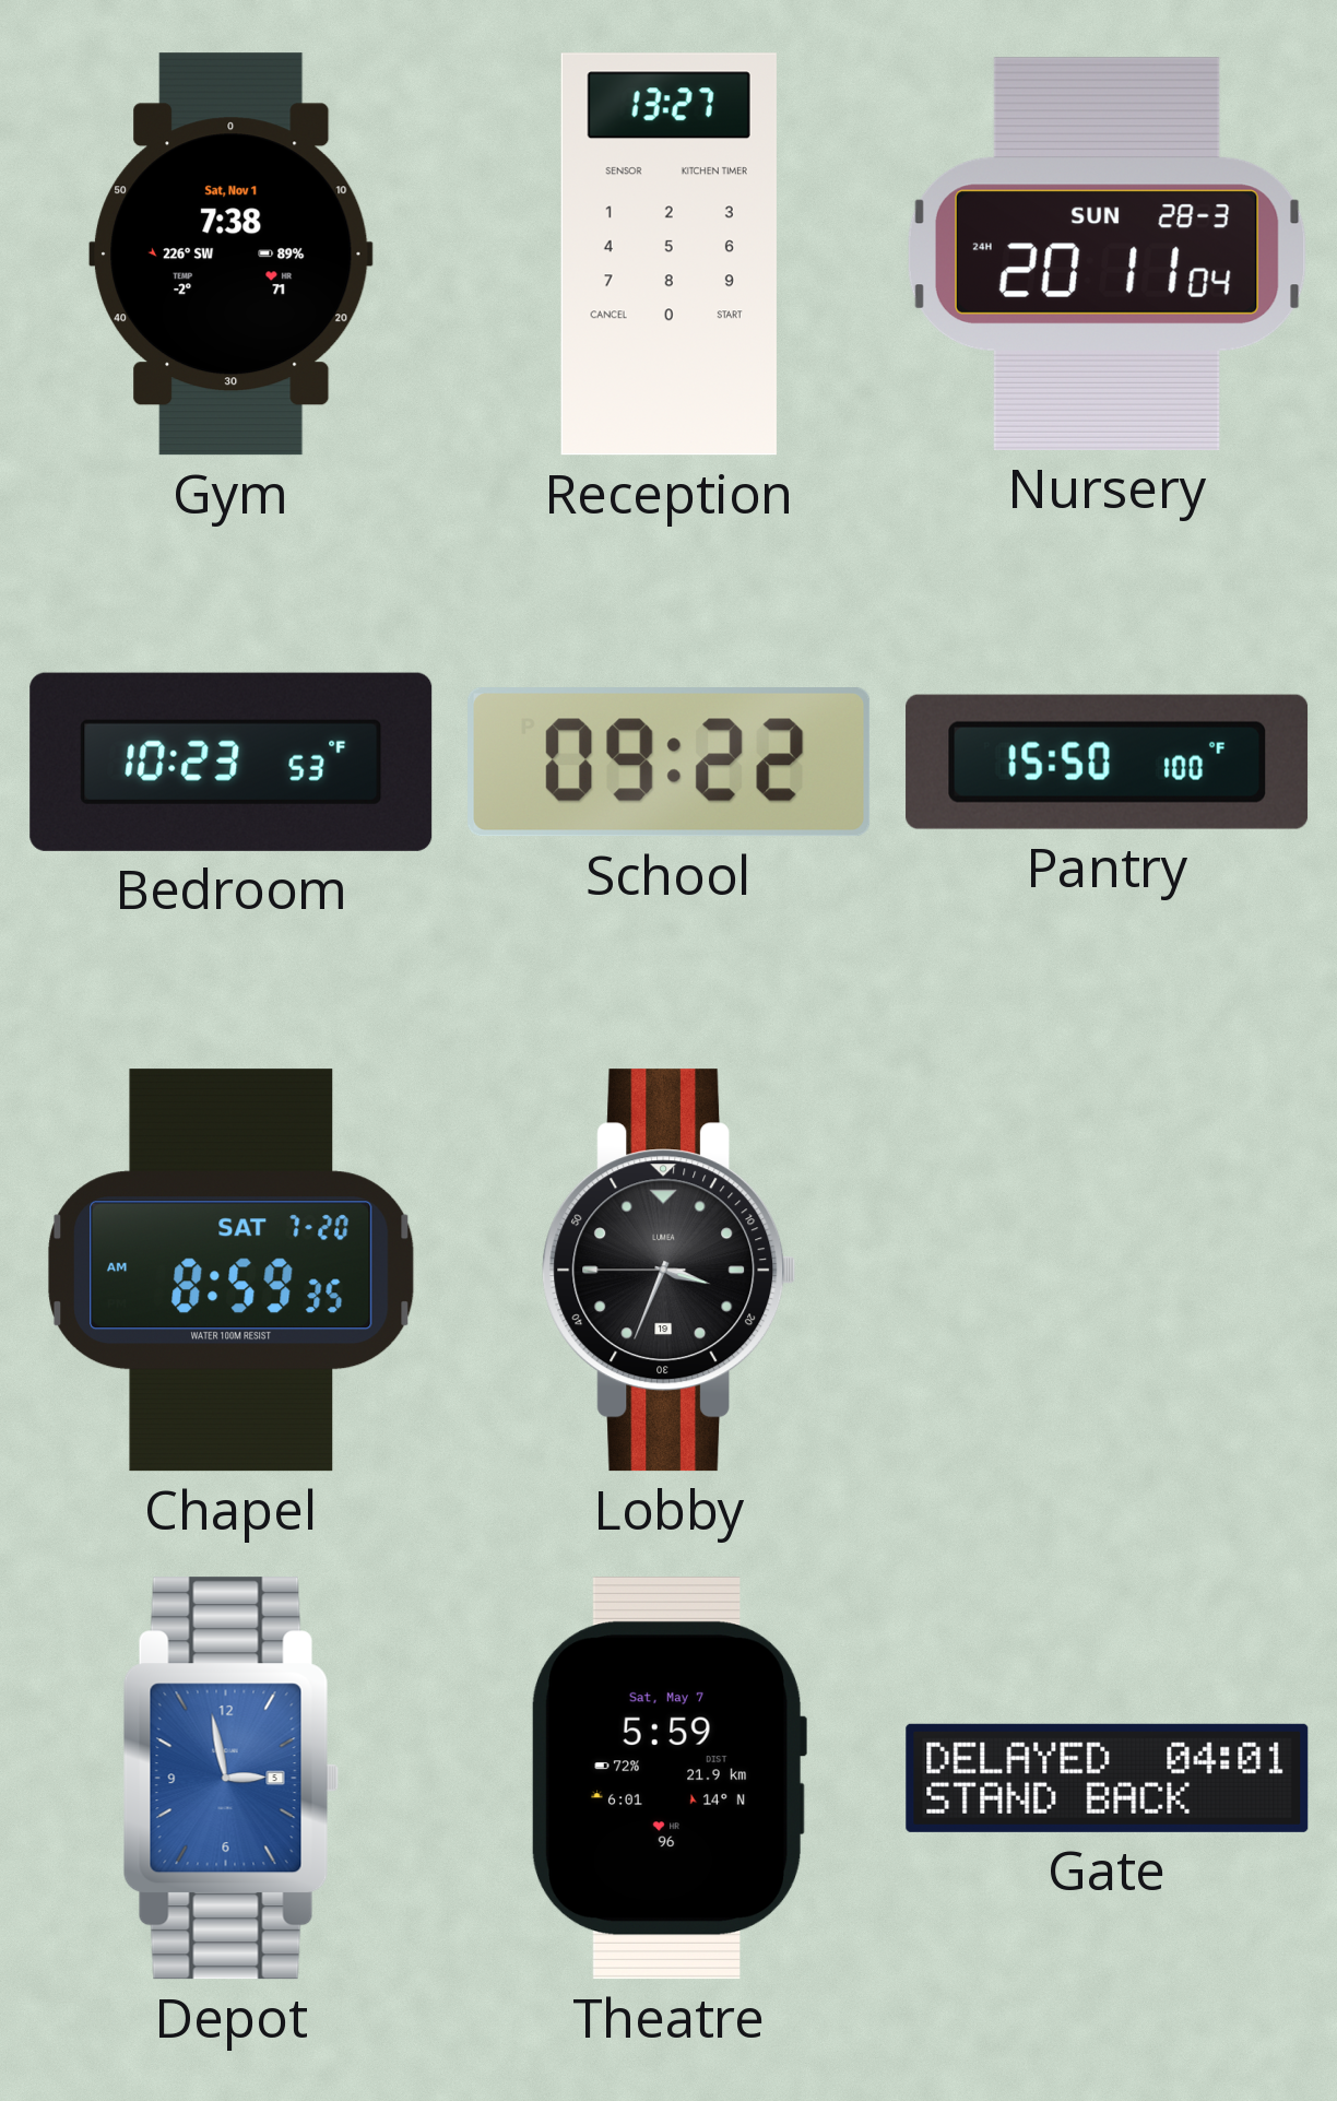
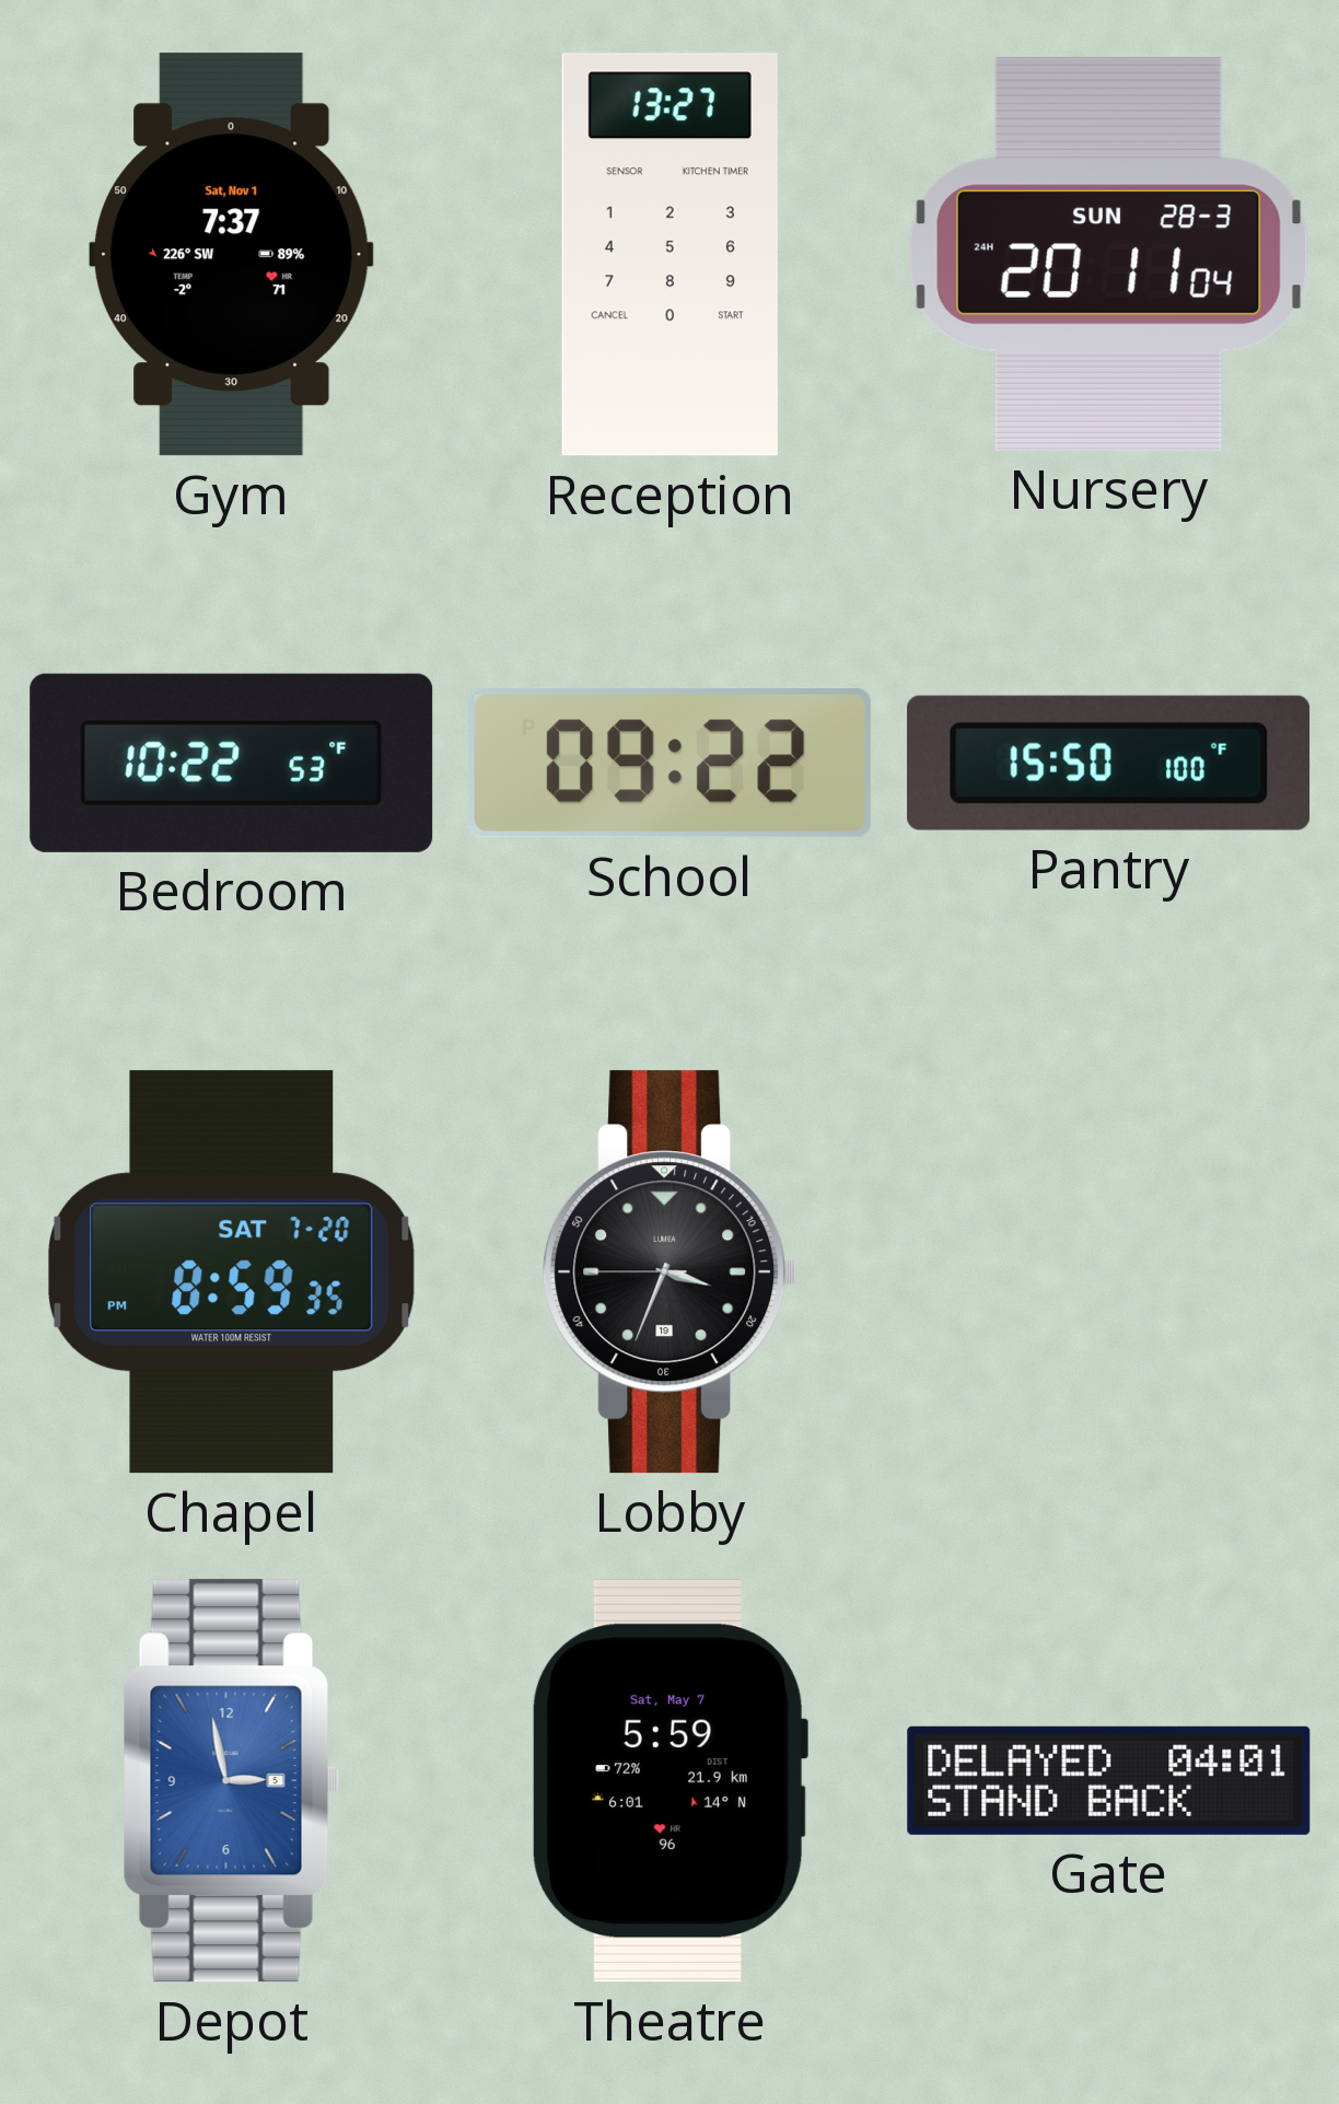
Gym: 7:38 -> 7:37
Bedroom: 10:23 -> 10:22
Chapel: 8:59:35 AM -> 8:59:35 PM
